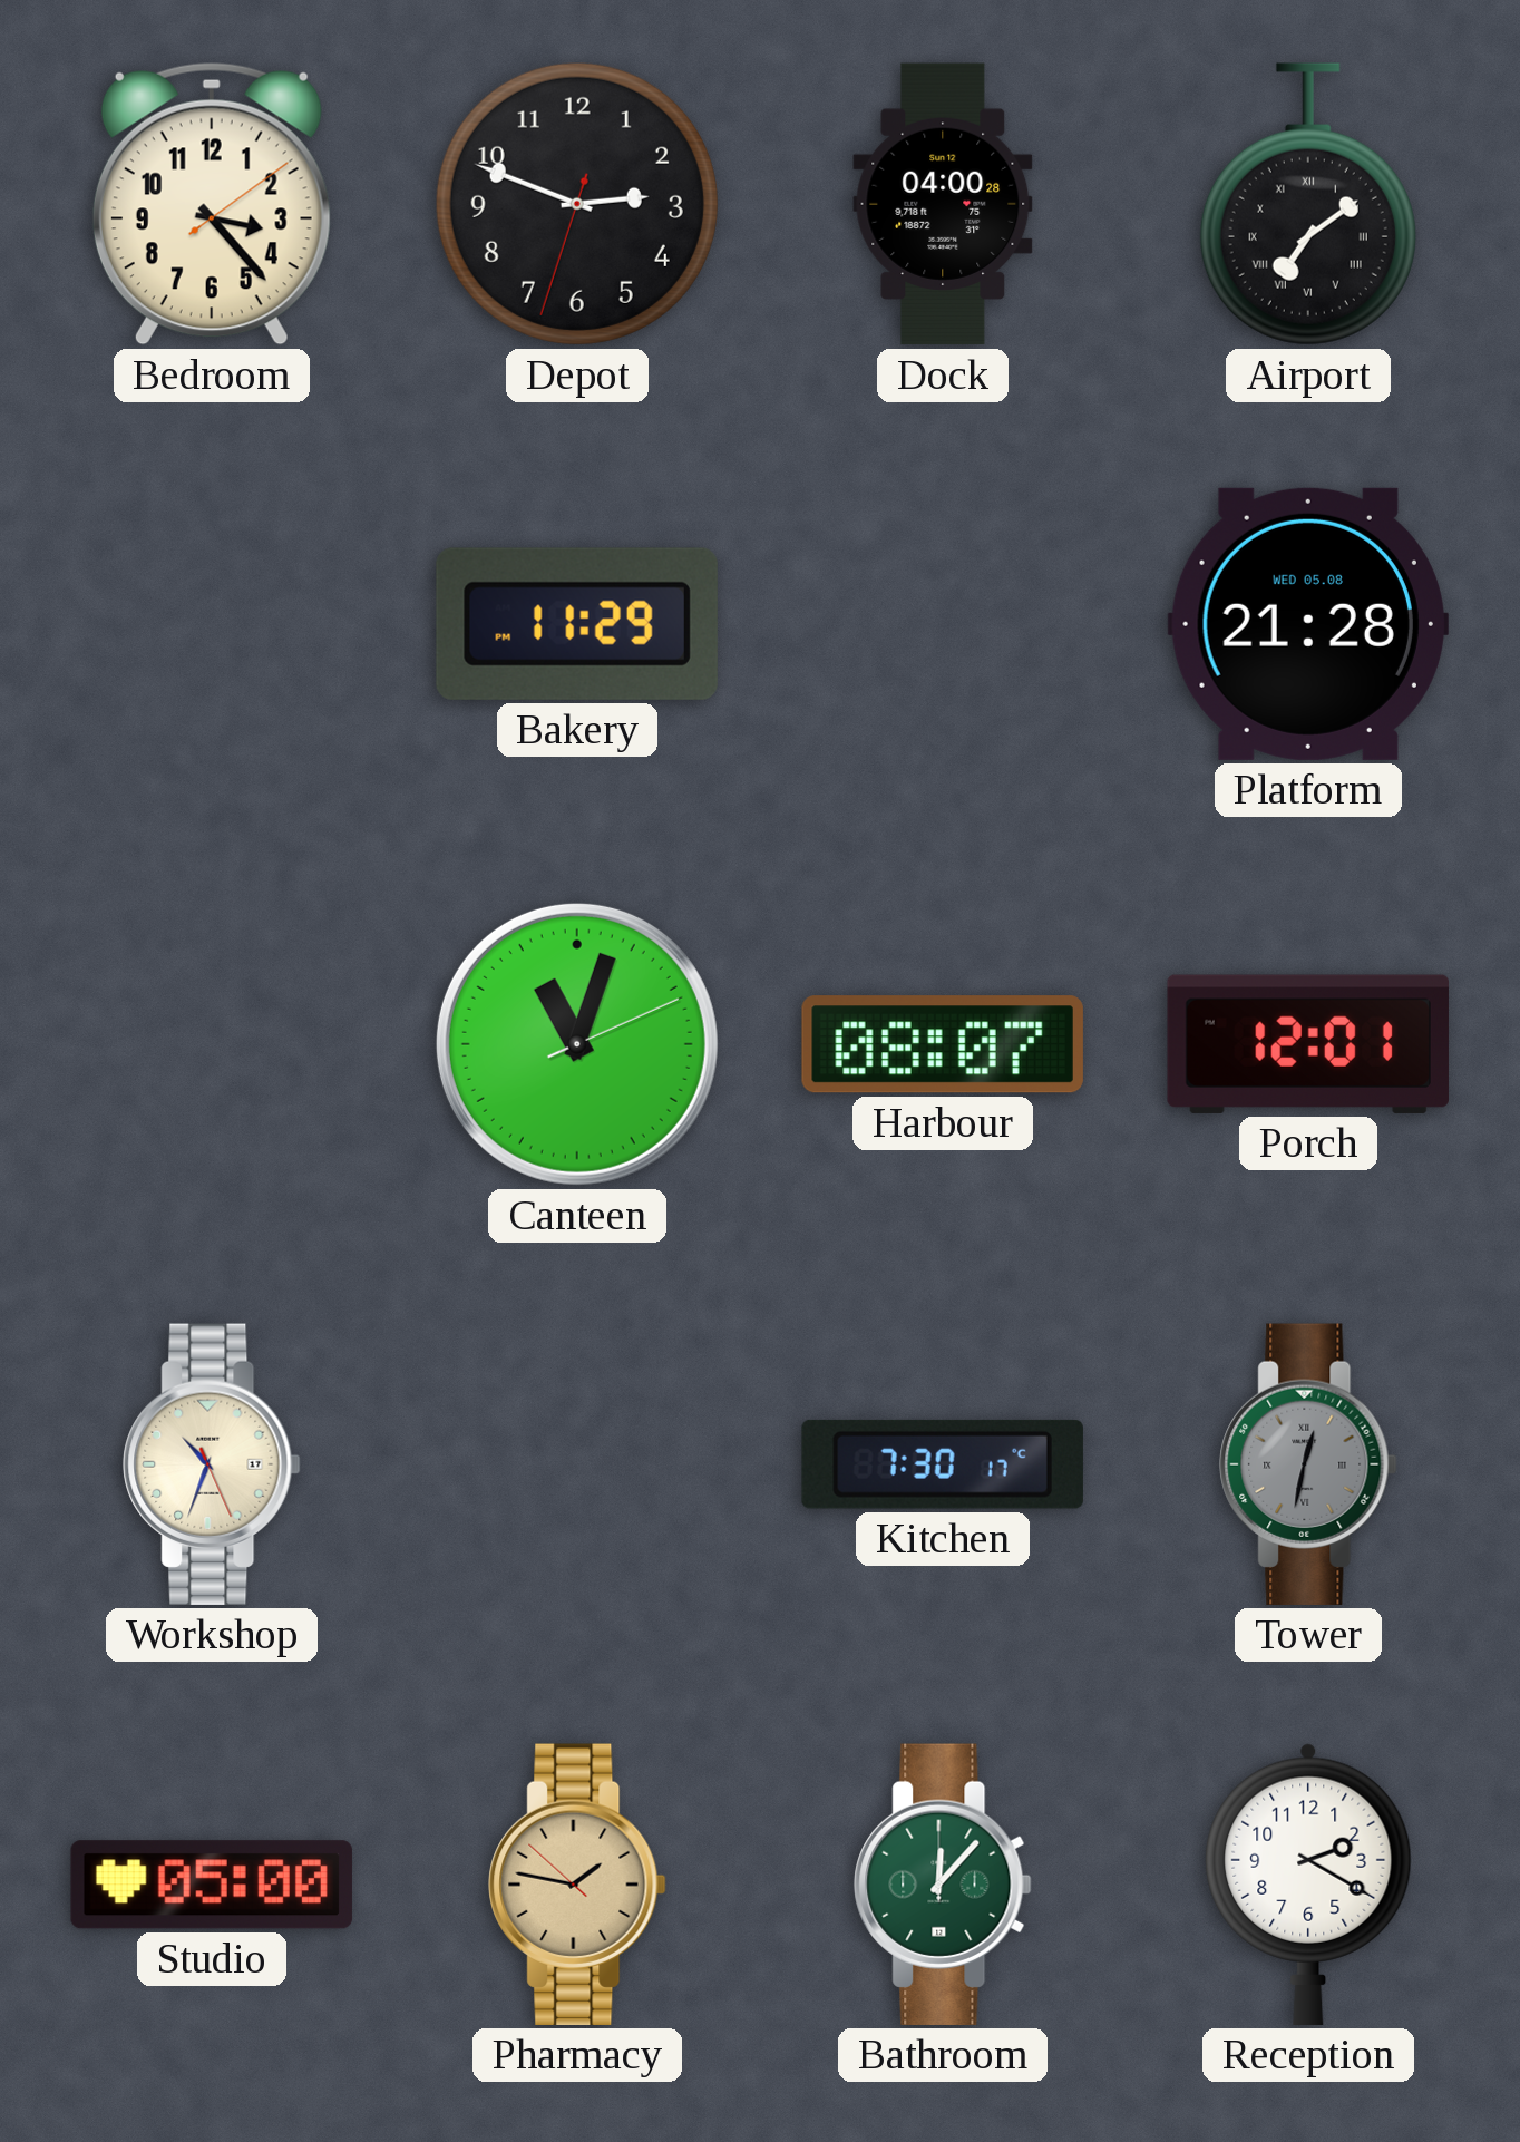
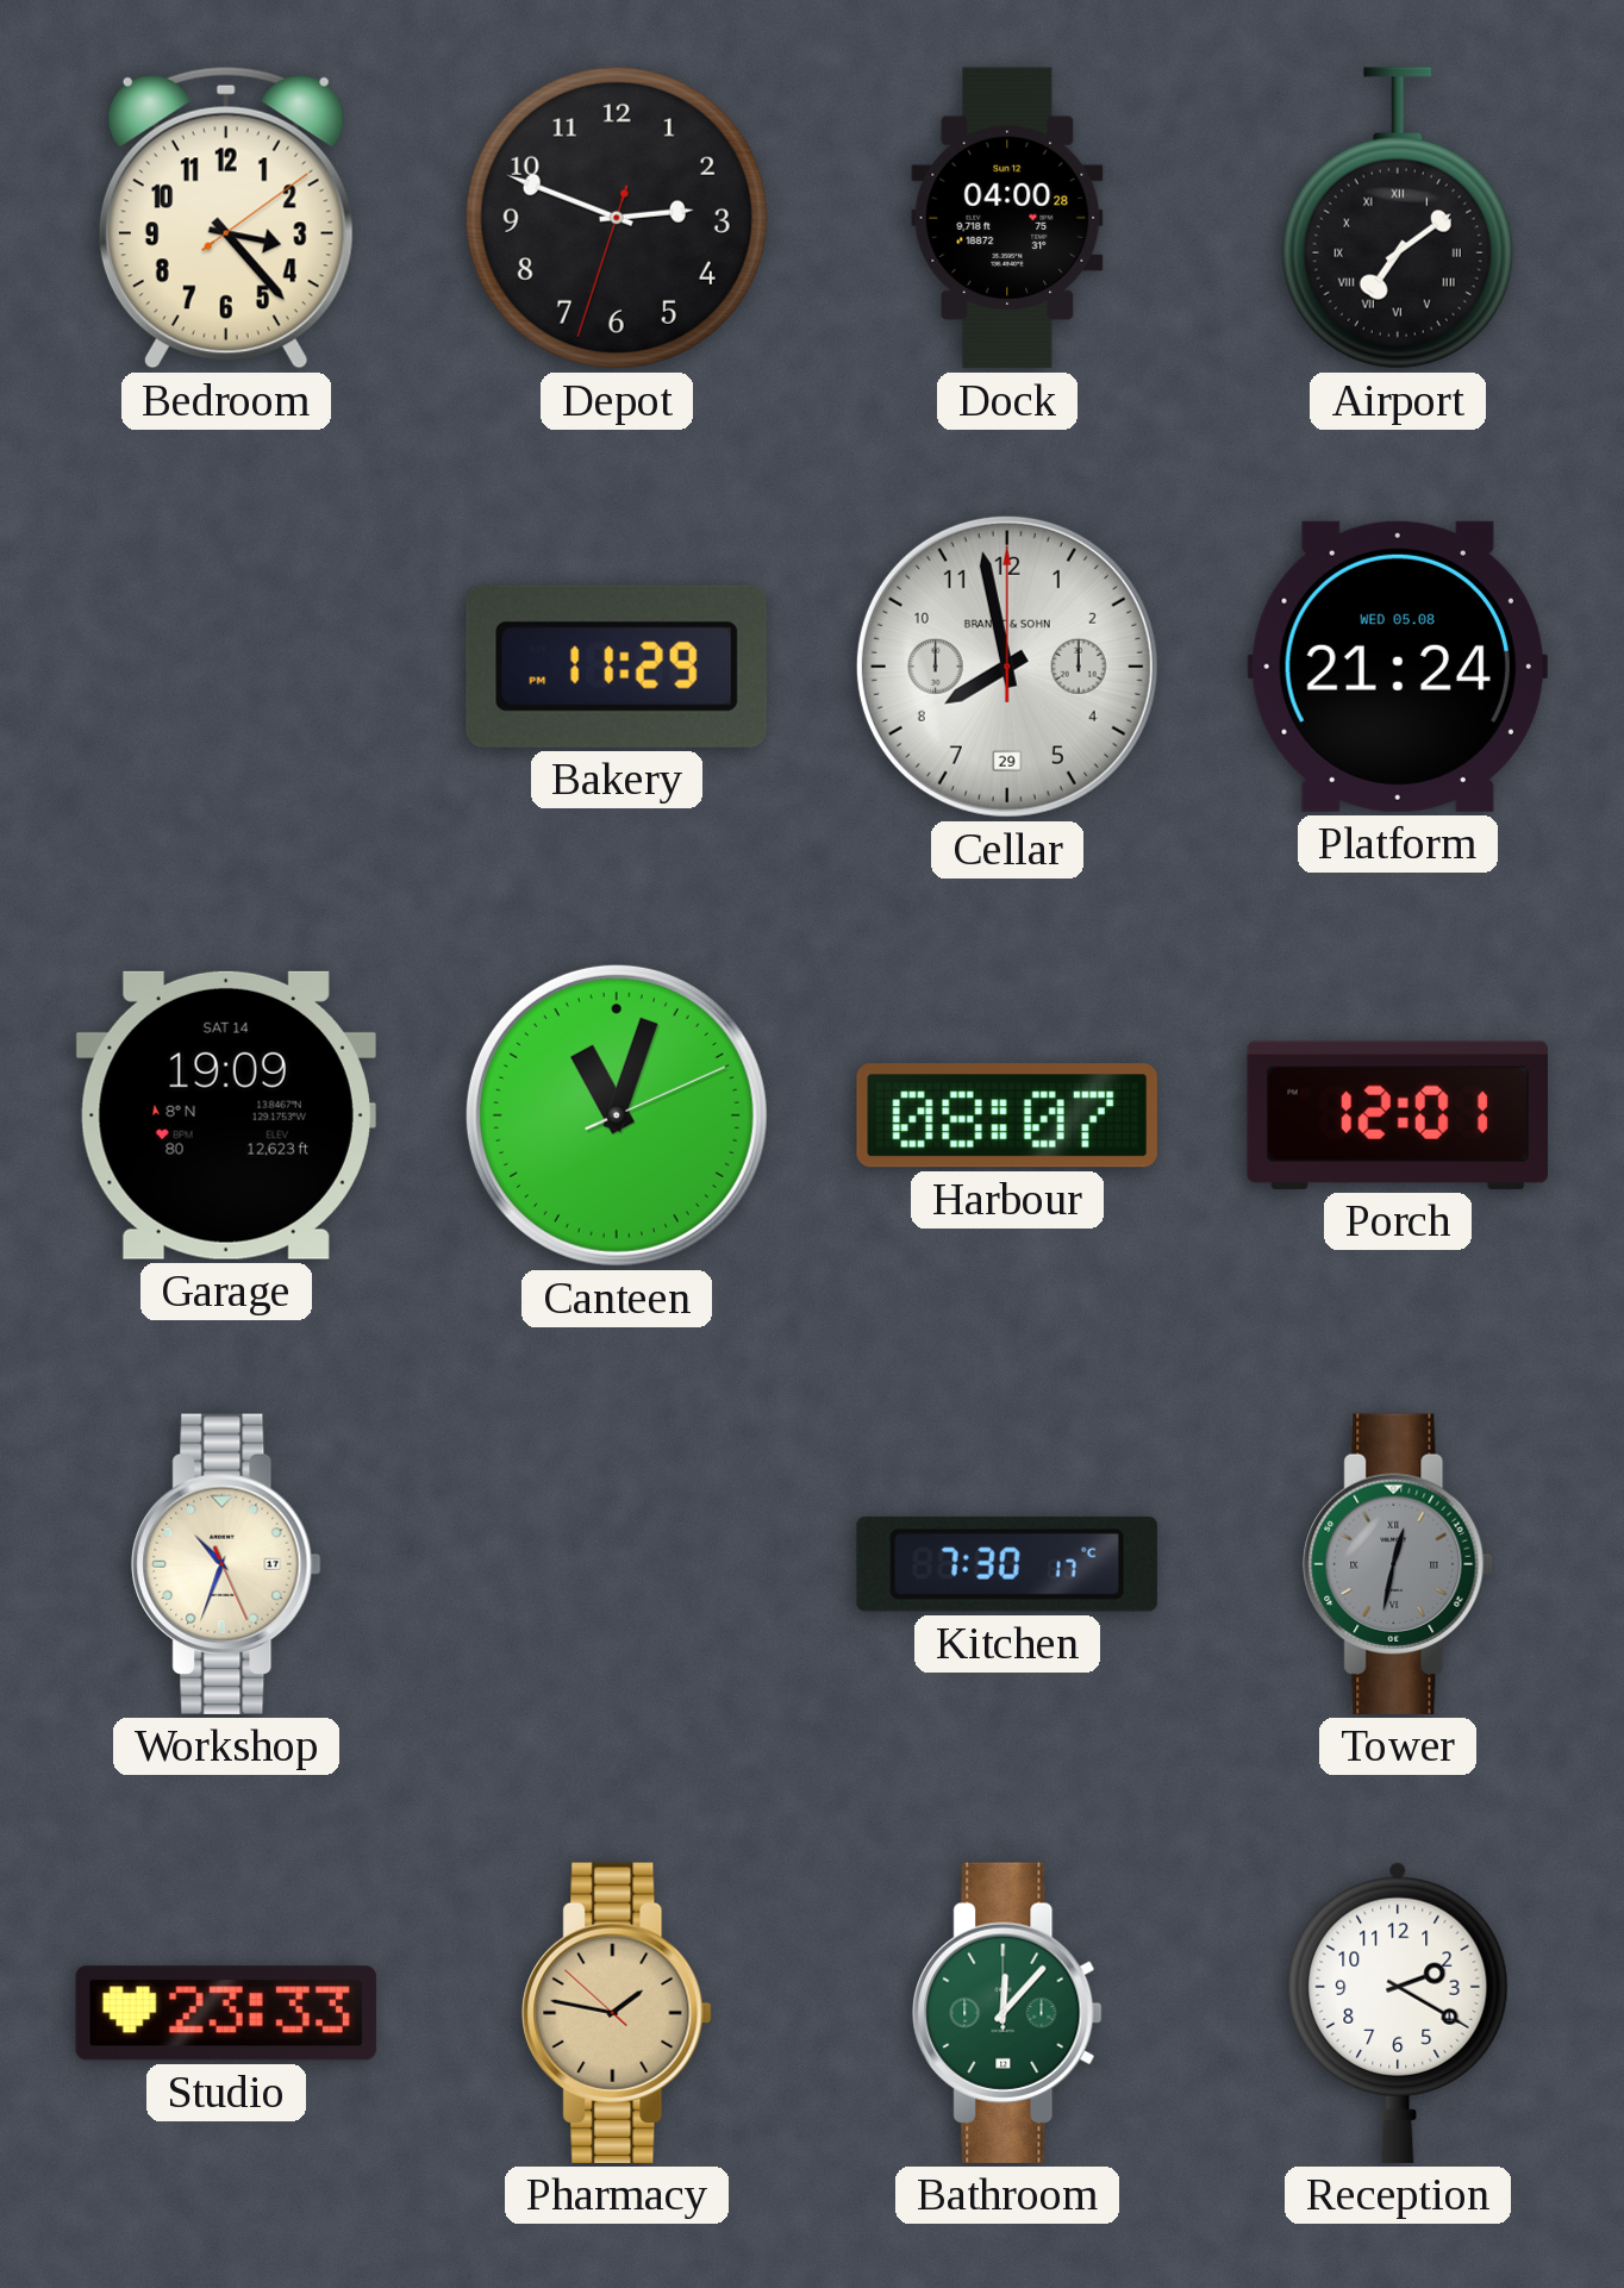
Cellar: none -> 7:58
Platform: 21:28 -> 21:24
Garage: none -> 19:09
Studio: 05:00 -> 23:33
